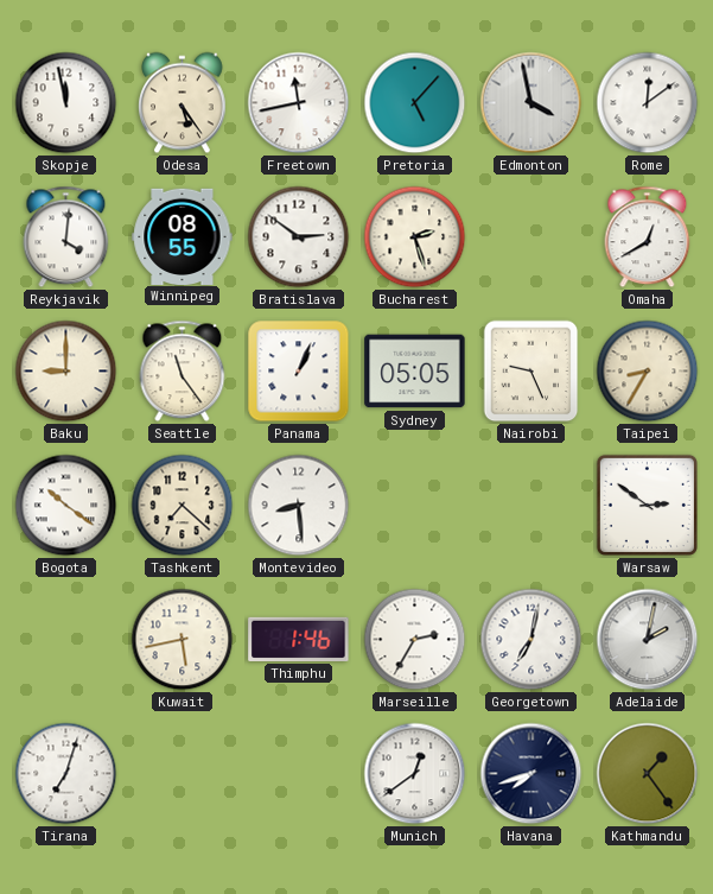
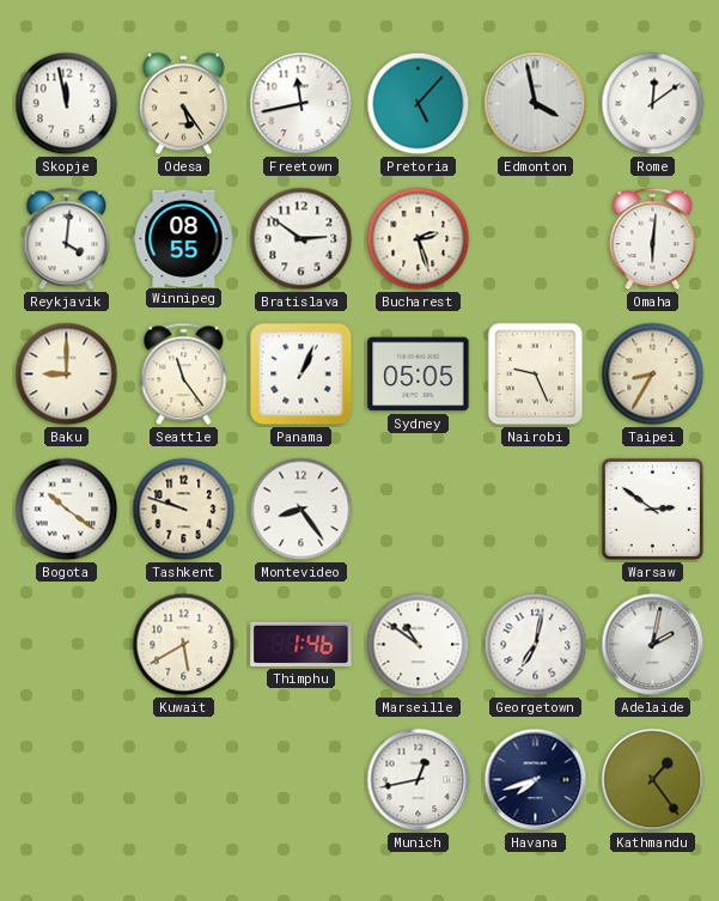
Omaha: 12:40 -> 6:01
Tashkent: 7:22 -> 9:48
Montevideo: 8:29 -> 8:24
Kuwait: 5:43 -> 5:40
Marseille: 2:35 -> 10:51
Tirana: 7:03 -> none
Munich: 12:39 -> 12:43
